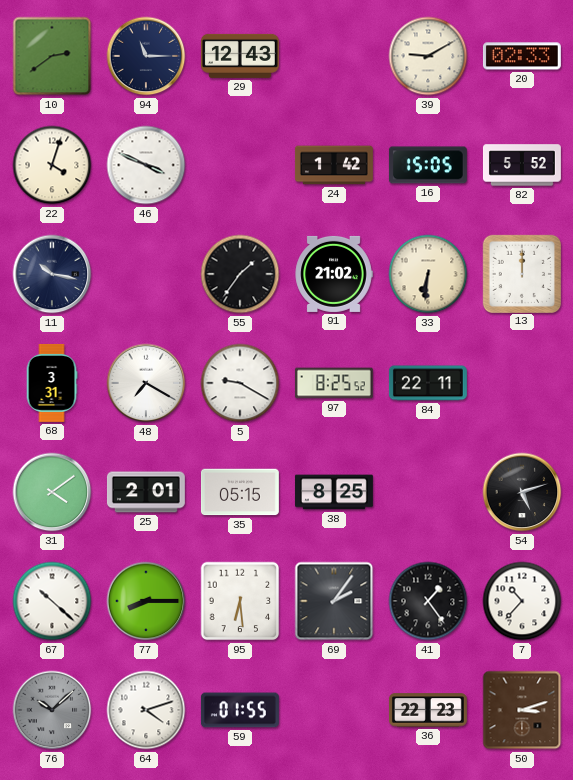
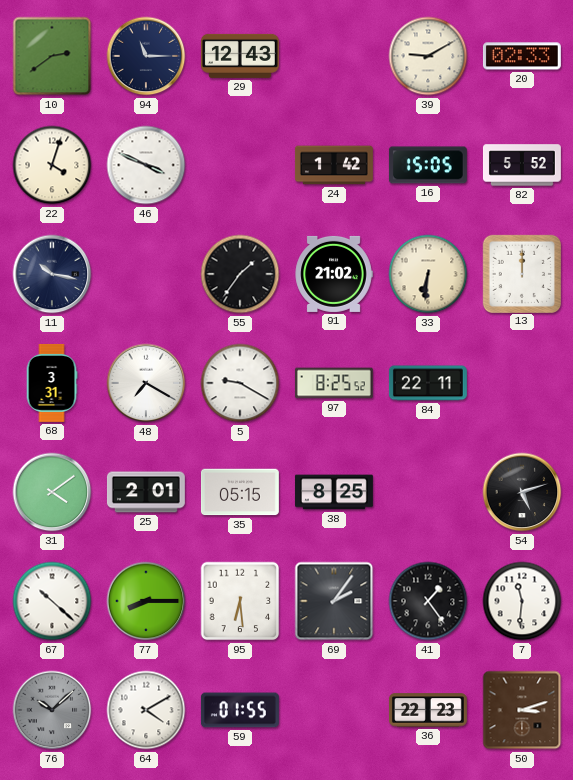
7: 10:37 -> 11:31
64: 4:12 -> 4:10
